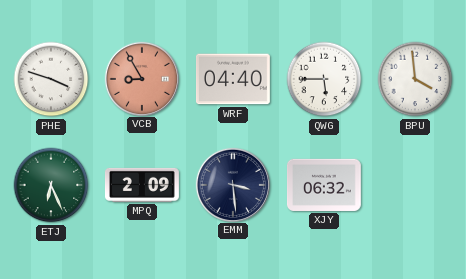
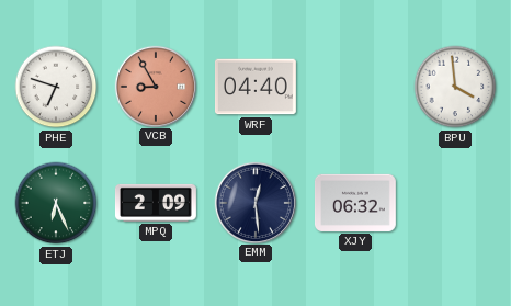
PHE: 3:48 -> 6:48
QWG: 5:45 -> none
EMM: 3:29 -> 12:29
